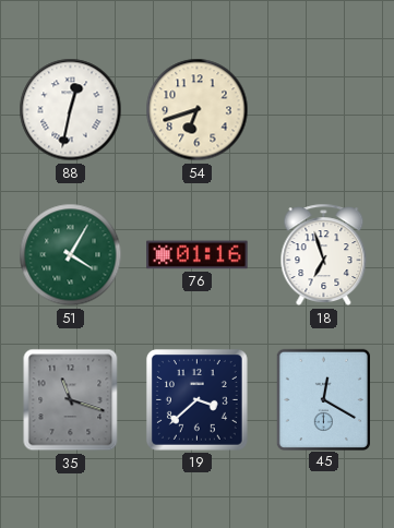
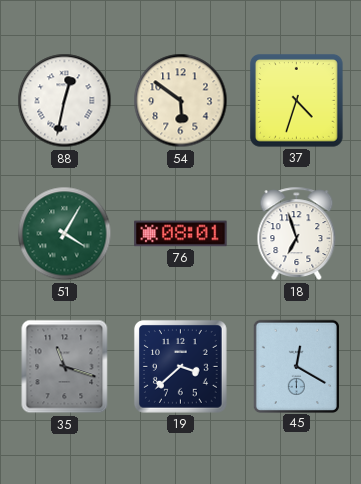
54: 6:42 -> 5:51
37: none -> 4:33
76: 01:16 -> 08:01
